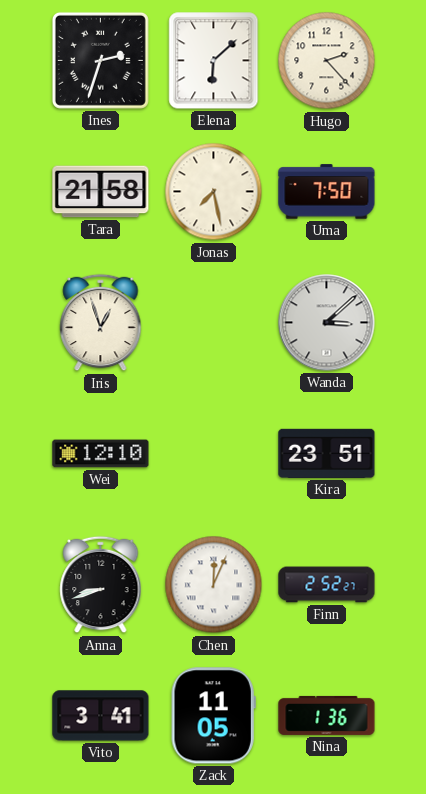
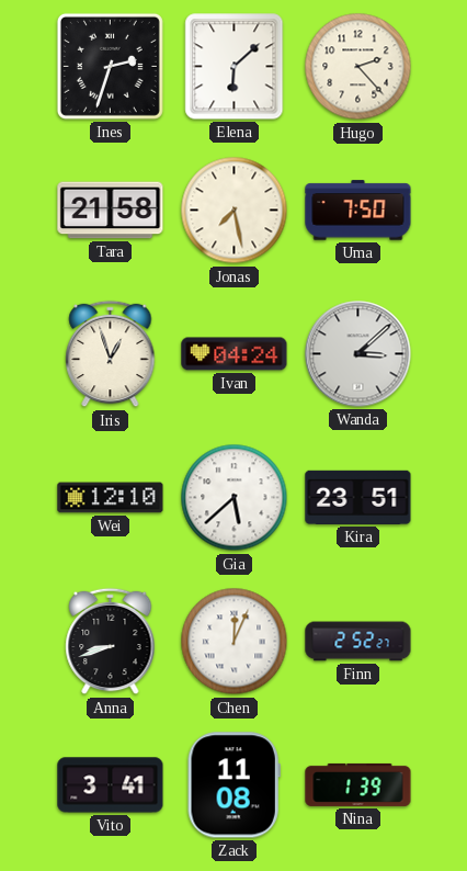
Ivan: none -> 04:24
Gia: none -> 5:38
Zack: 11:05 -> 11:08
Nina: 1:36 -> 1:39
